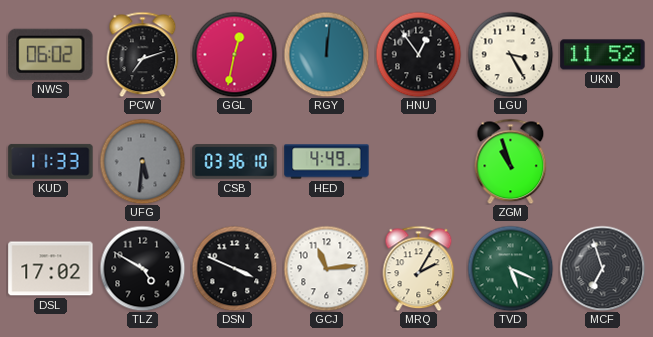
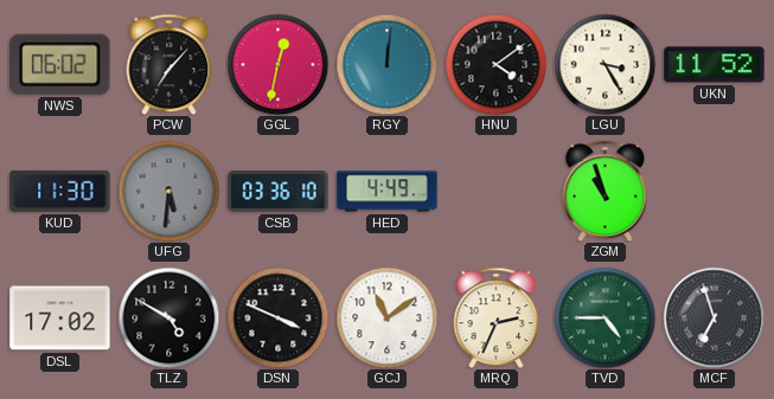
PCW: 7:12 -> 7:07
HNU: 12:54 -> 4:09
KUD: 11:33 -> 11:30
GCJ: 11:14 -> 11:09
MRQ: 2:05 -> 2:34
TVD: 5:19 -> 4:45
